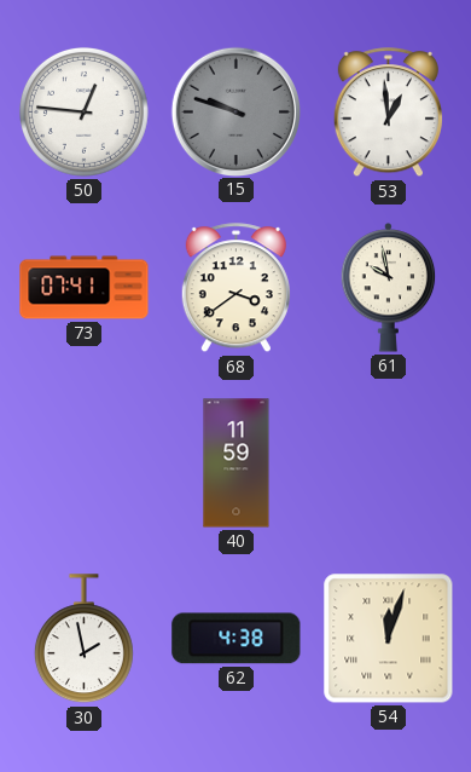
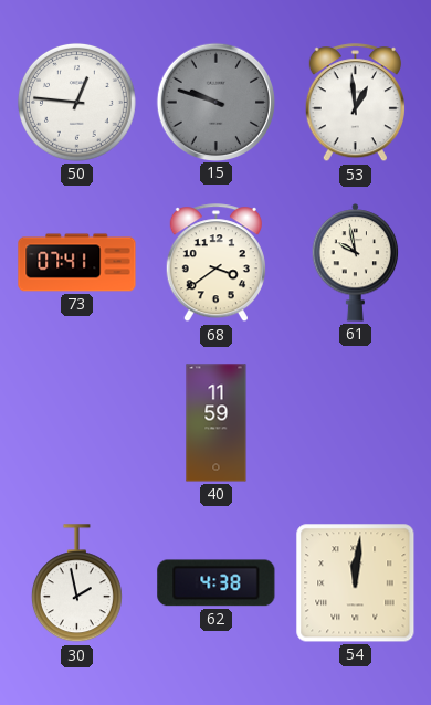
54: 12:03 -> 12:01
